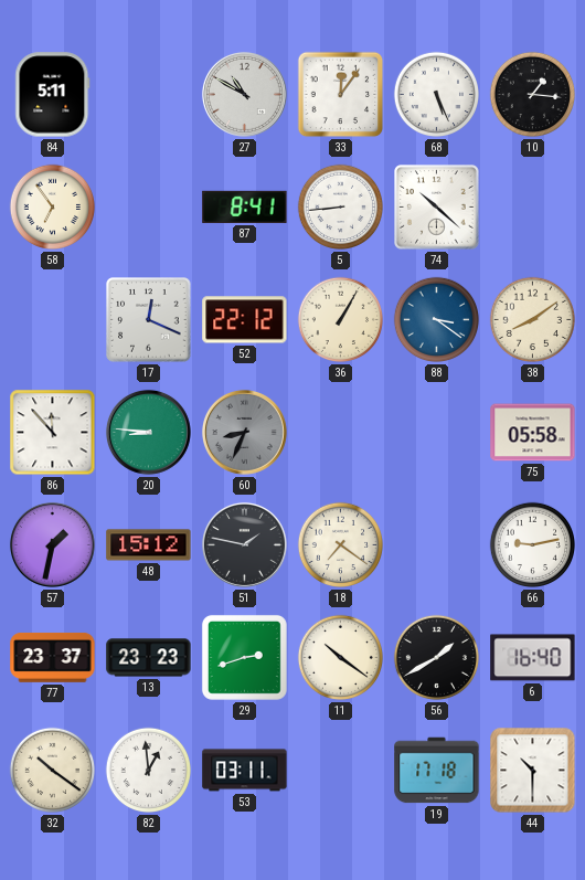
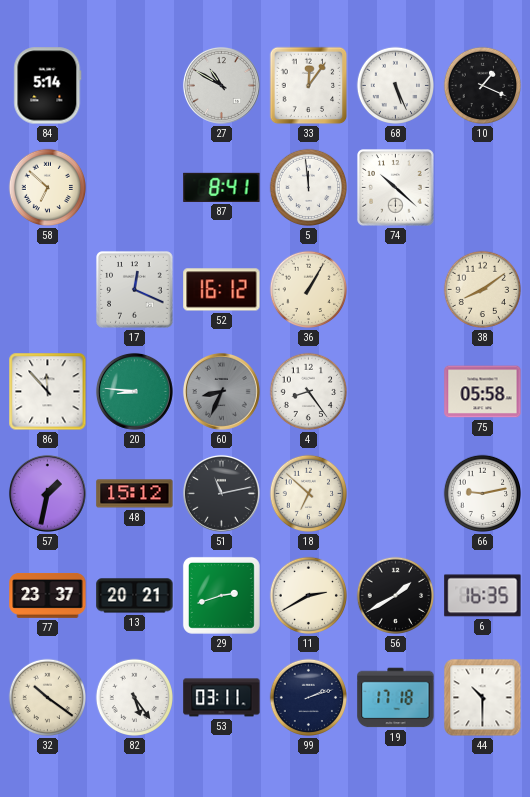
84: 5:11 -> 5:14
10: 1:16 -> 1:19
58: 6:54 -> 6:52
5: 8:44 -> 11:59
52: 22:12 -> 16:12
88: 3:21 -> none
4: none -> 8:24
51: 1:47 -> 11:13
18: 7:21 -> 6:52
13: 23:23 -> 20:21
11: 10:21 -> 2:40
6: 16:40 -> 16:35
82: 12:59 -> 5:24
99: none -> 2:12
